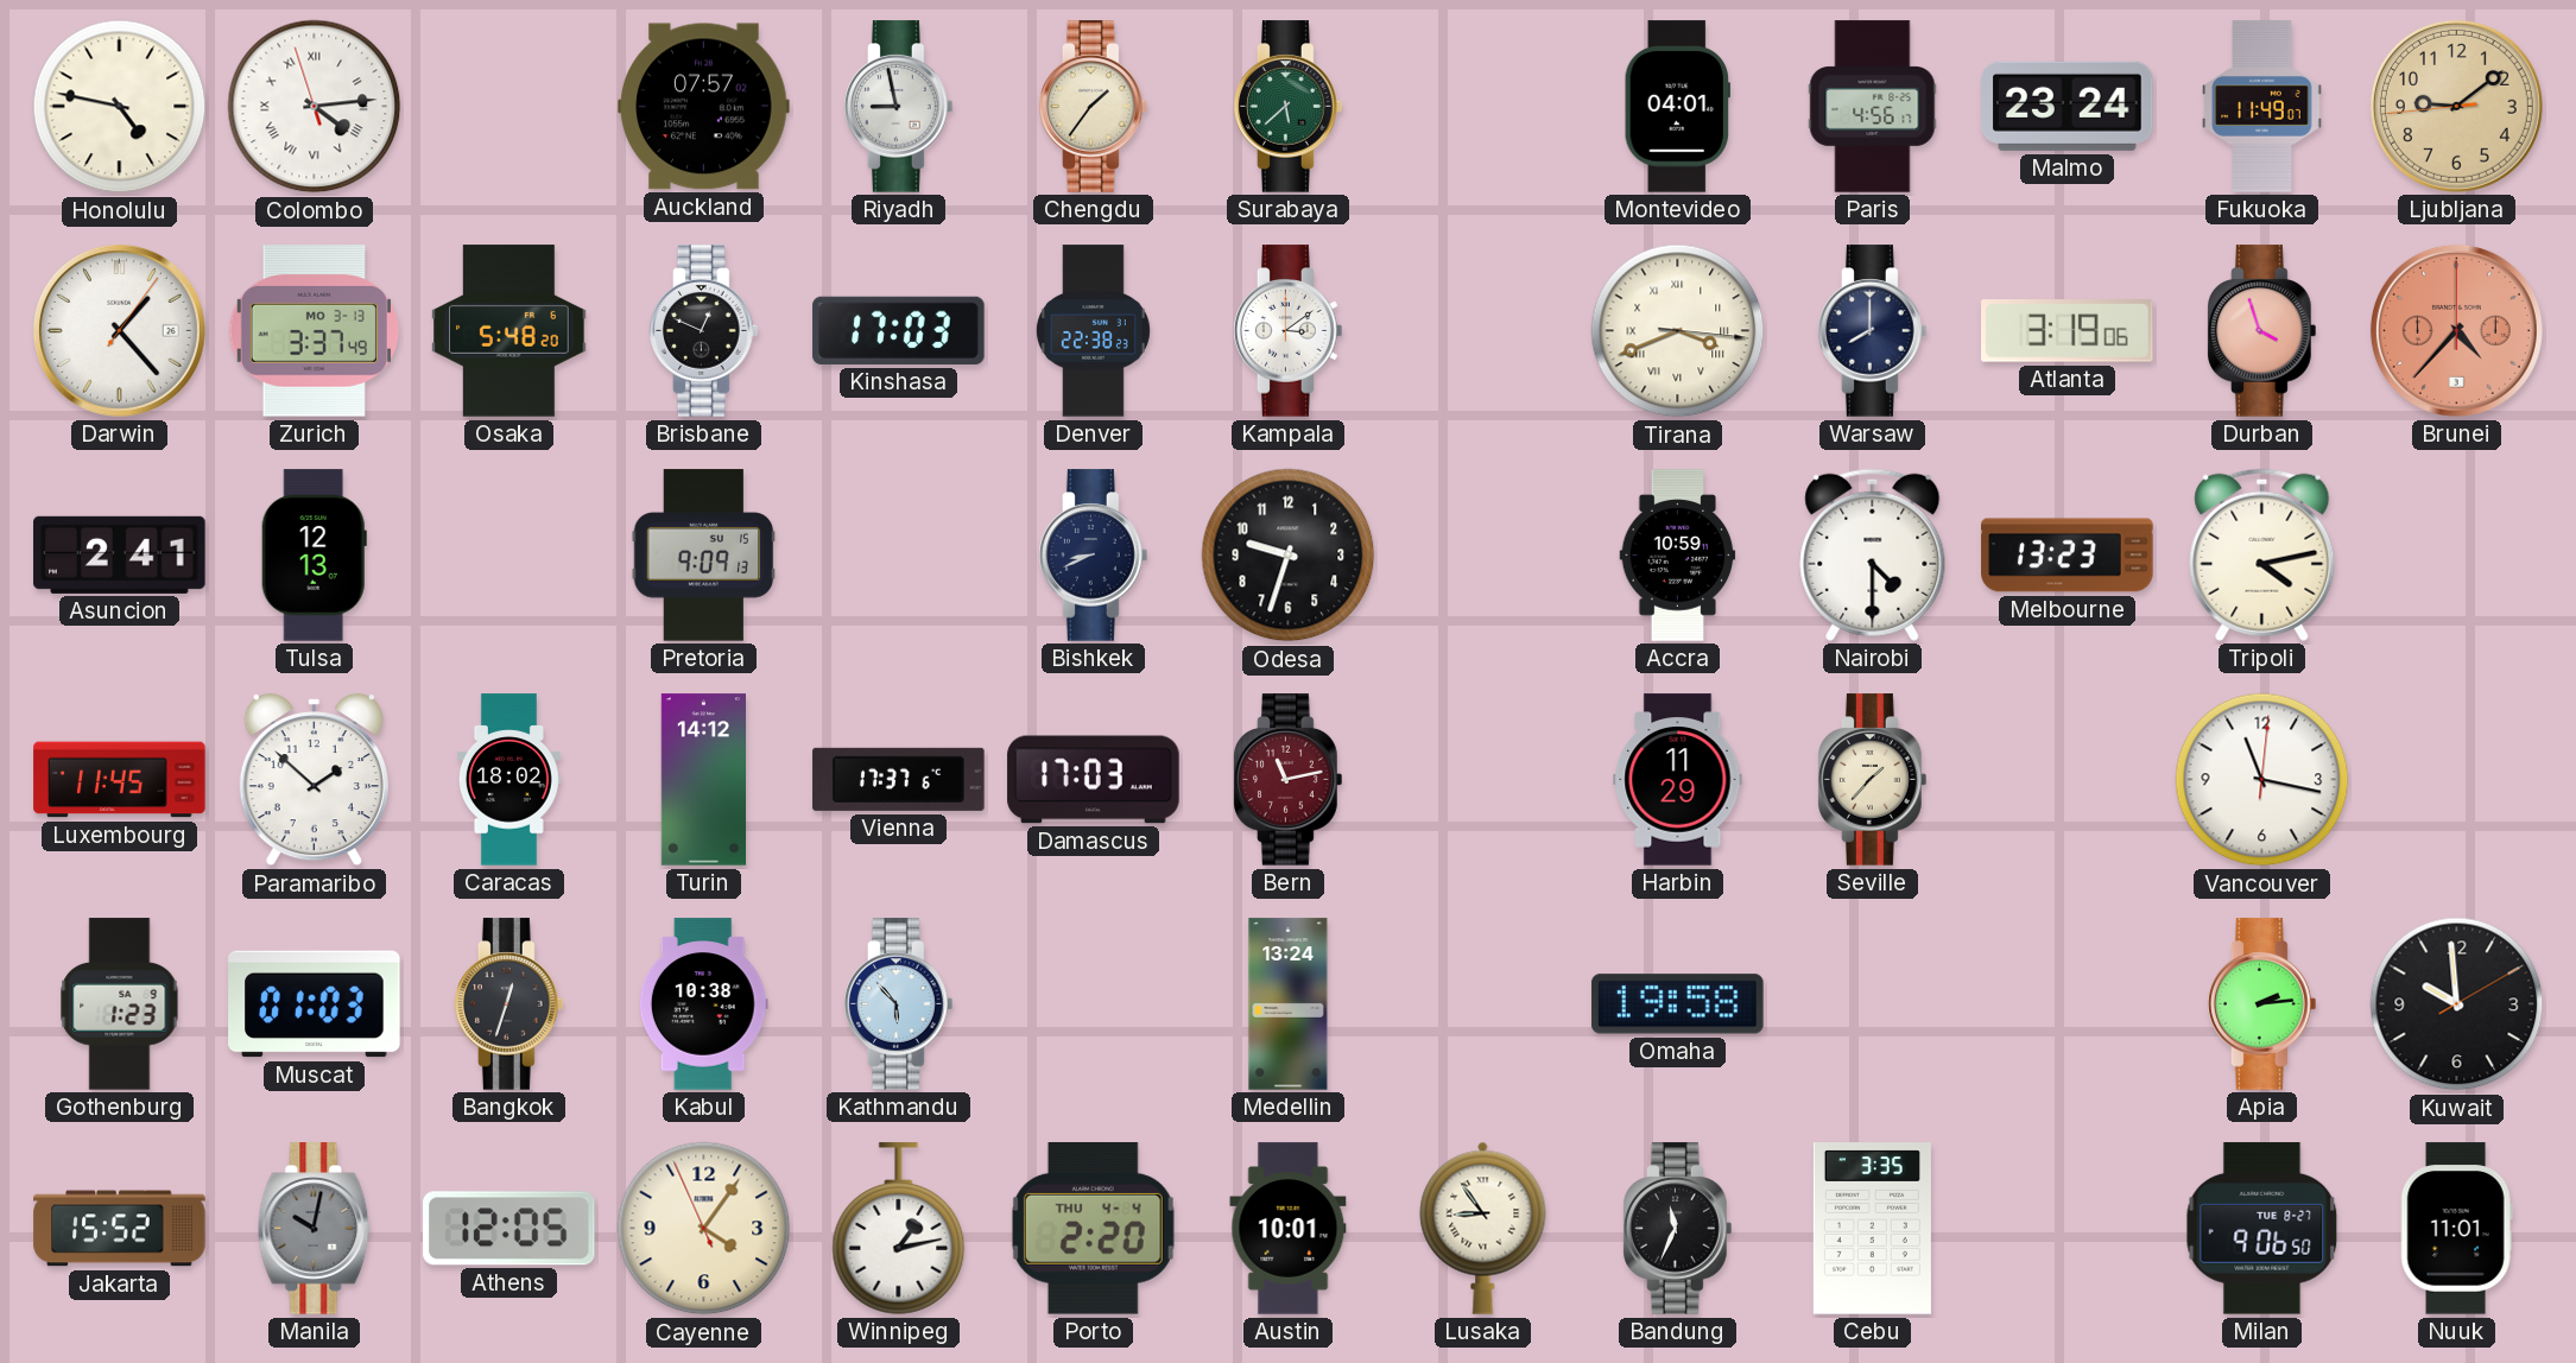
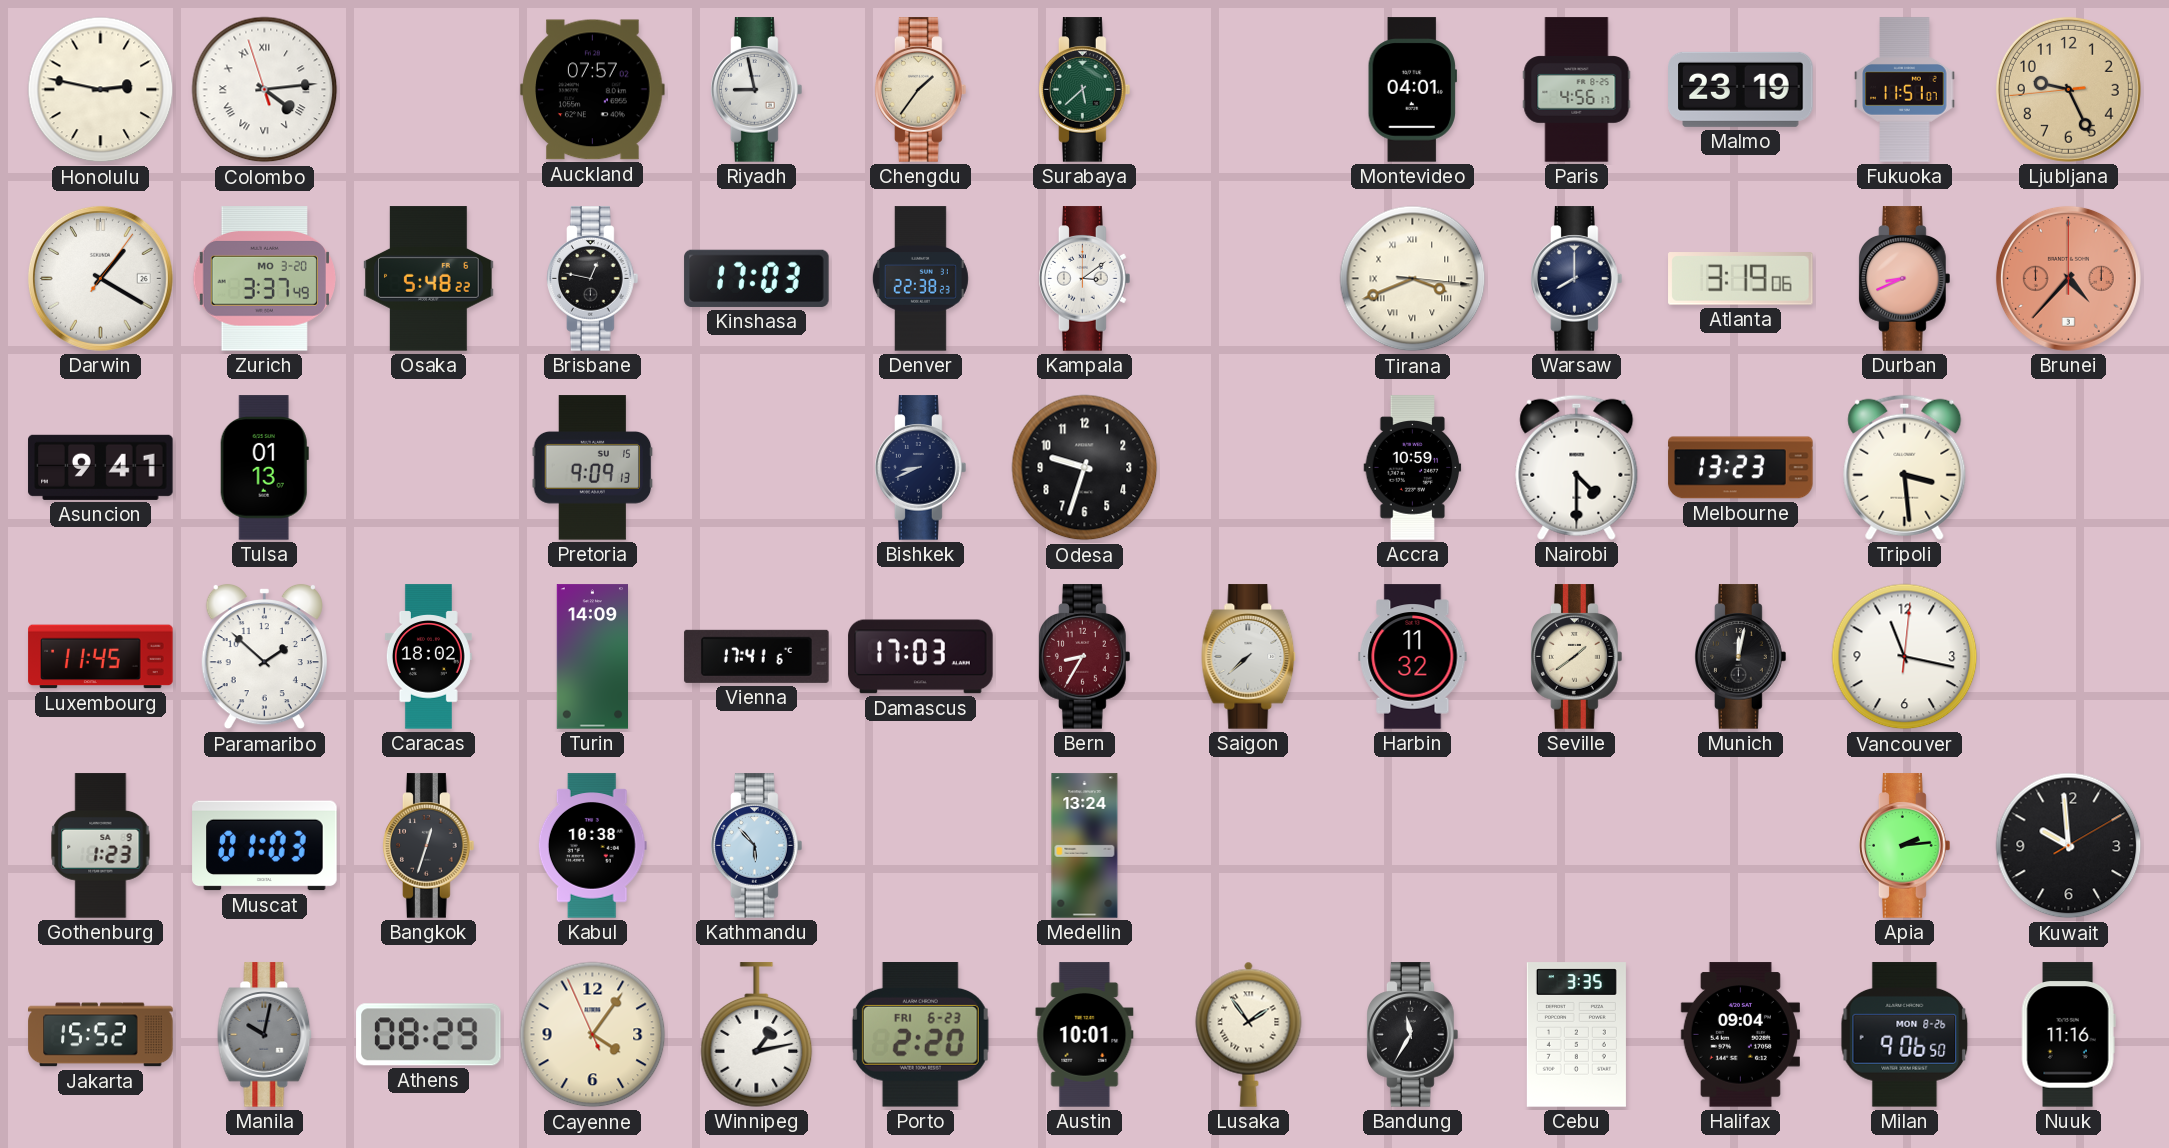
Honolulu: 4:47 -> 2:47
Malmo: 23:24 -> 23:19
Fukuoka: 11:49 -> 11:51
Ljubljana: 9:08 -> 9:25
Darwin: 1:23 -> 1:20
Zurich date: MO 3-13 -> MO 3-20
Osaka: 5:48:20 -> 5:48:22
Brisbane: 12:49 -> 12:47
Durban: 3:57 -> 8:41
Asuncion: 2:41 -> 9:41
Tulsa: 12:13 -> 01:13
Tripoli: 4:13 -> 3:29
Turin: 14:12 -> 14:09
Vienna: 17:37 -> 17:41
Bern: 11:13 -> 8:35
Saigon: none -> 7:38
Harbin: 11:29 -> 11:32
Seville: 1:37 -> 1:39
Munich: none -> 12:02
Omaha: 19:58 -> none
Athens: 12:05 -> 08:29
Porto date: THU 4-4 -> FRI 6-23
Lusaka: 8:54 -> 1:54
Bandung: 11:34 -> 11:35
Halifax: none -> 09:04
Milan date: TUE 8-27 -> MON 8-26
Nuuk: 11:01 -> 11:16
